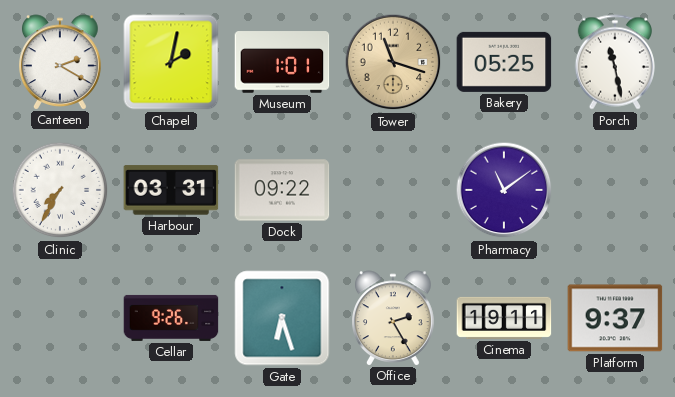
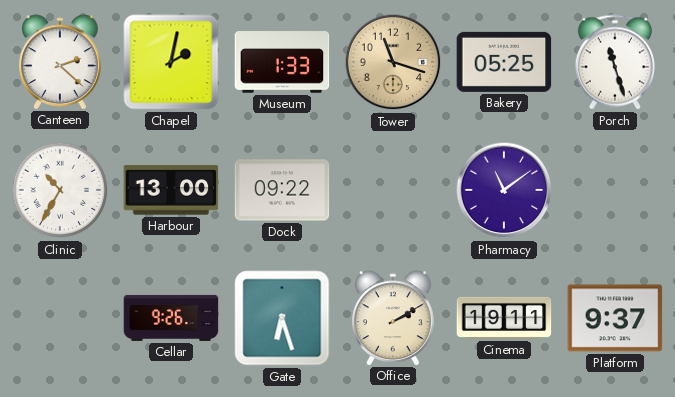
Canteen: 2:20 -> 2:22
Museum: 1:01 -> 1:33
Porch: 11:28 -> 11:27
Clinic: 7:35 -> 10:35
Harbour: 03:31 -> 13:00
Office: 2:25 -> 2:10
